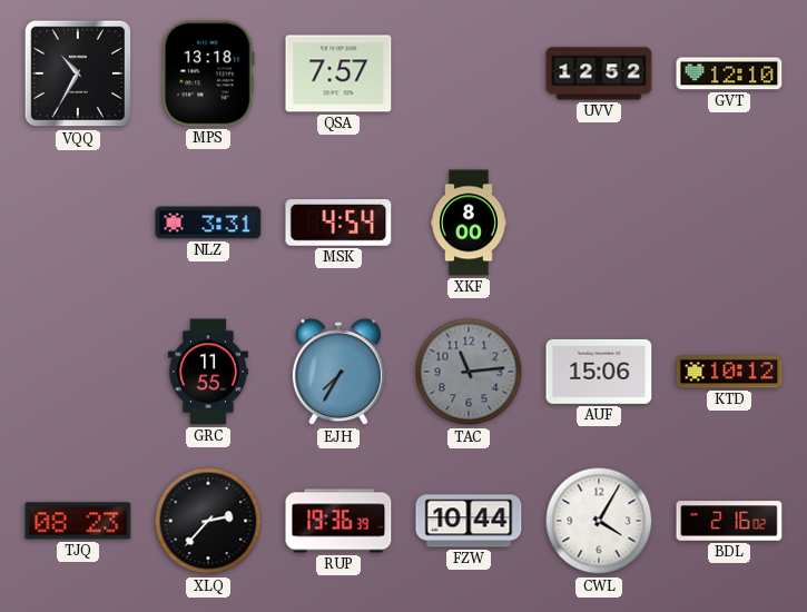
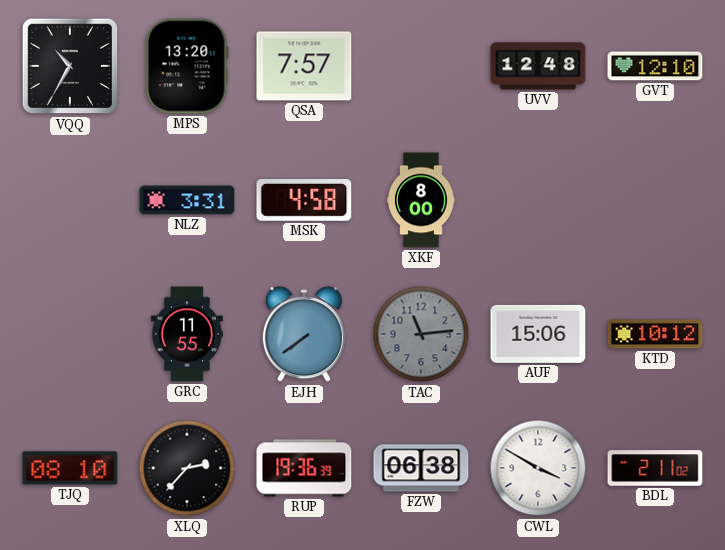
MPS: 13:18 -> 13:20
UVV: 12:52 -> 12:48
MSK: 4:54 -> 4:58
EJH: 7:35 -> 7:39
TJQ: 08:23 -> 08:10
FZW: 10:44 -> 06:38
CWL: 4:05 -> 3:50
BDL: 2:16 -> 2:11
